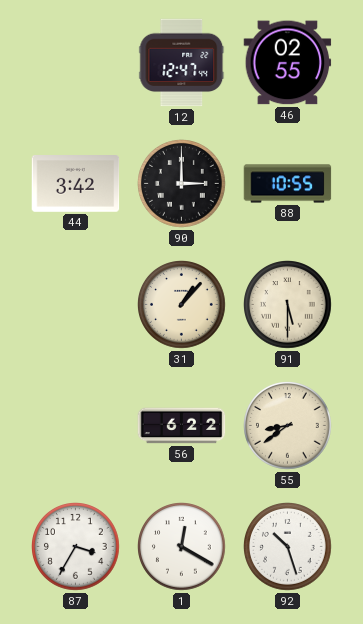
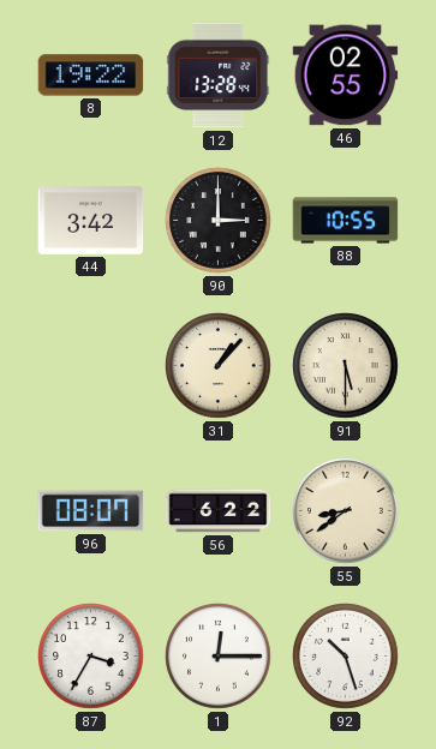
8: none -> 19:22
12: 12:47 -> 13:28
96: none -> 08:07
1: 12:20 -> 12:15
